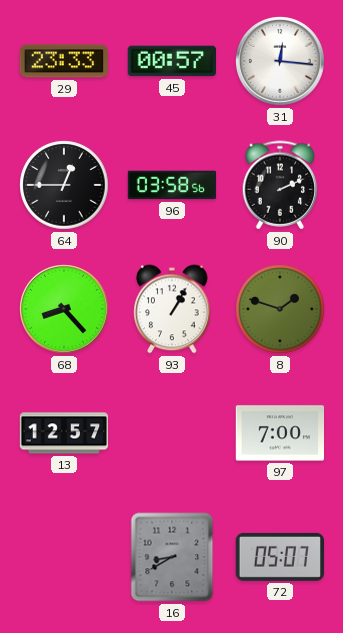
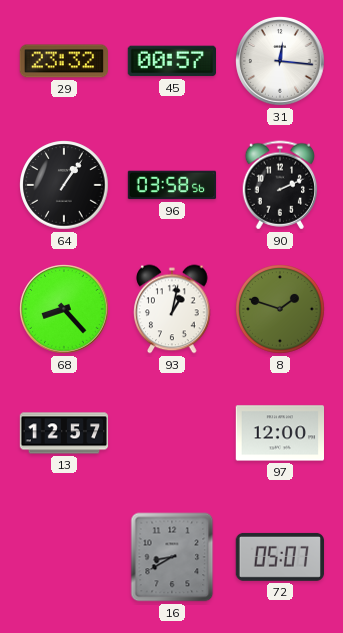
29: 23:33 -> 23:32
64: 12:45 -> 1:06
93: 1:05 -> 1:02
97: 7:00 -> 12:00
